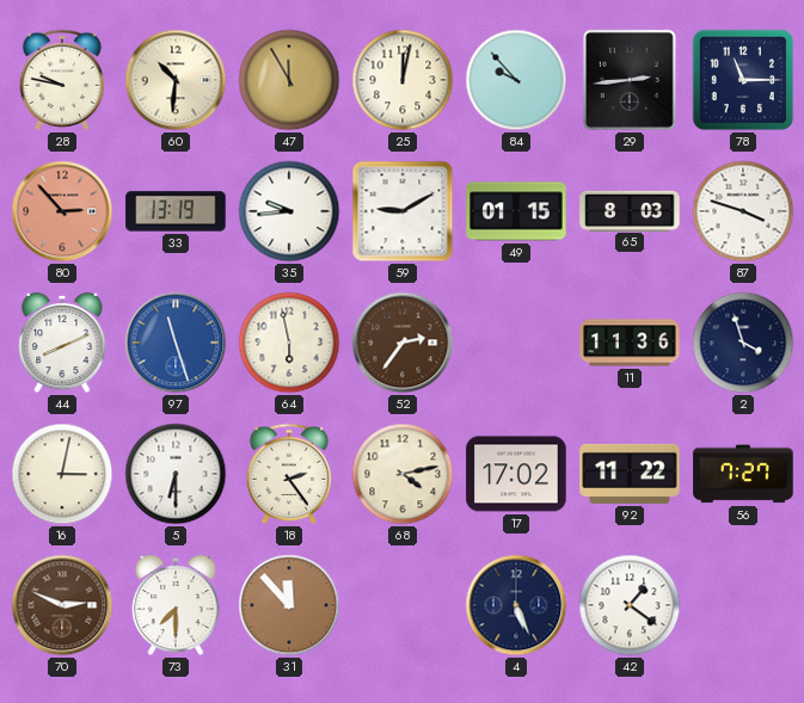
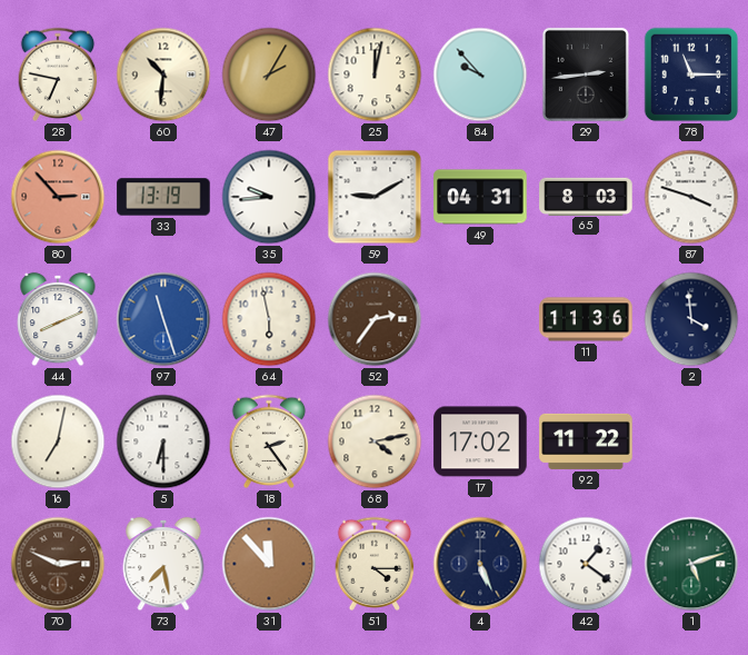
28: 9:47 -> 6:47
47: 11:55 -> 2:05
49: 01:15 -> 04:31
2: 3:57 -> 3:59
16: 3:02 -> 7:02
56: 7:27 -> none
73: 7:30 -> 7:28
51: none -> 4:15
1: none -> 5:12
